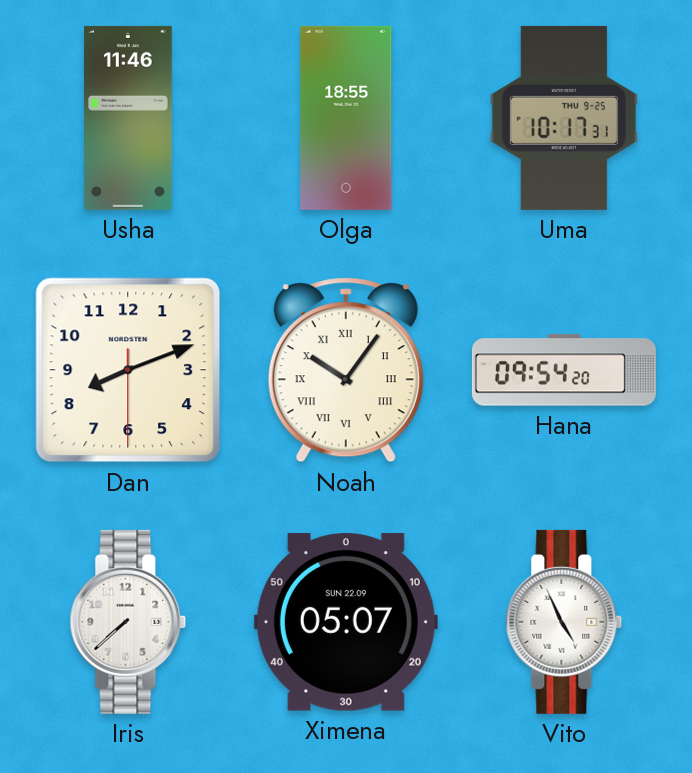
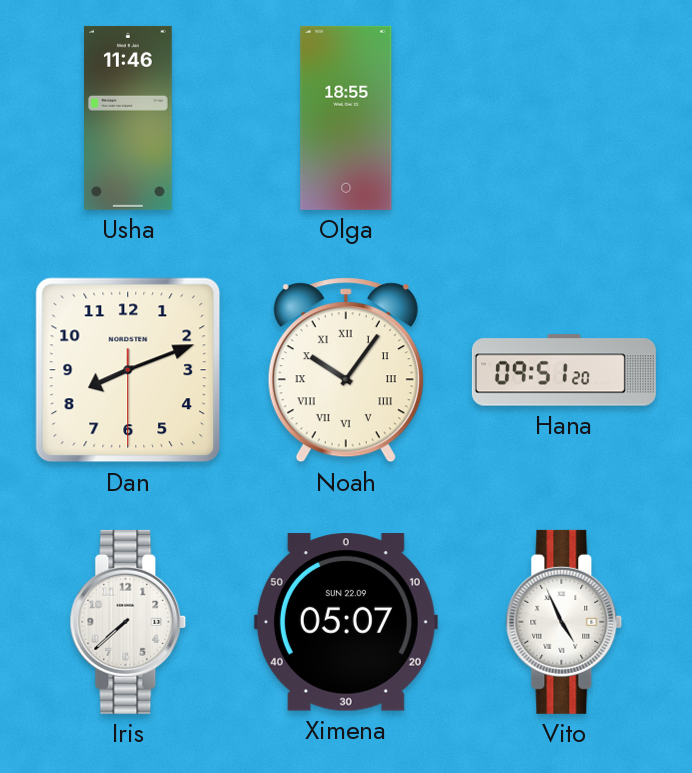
Uma: 10:17 -> none
Hana: 09:54 -> 09:51
